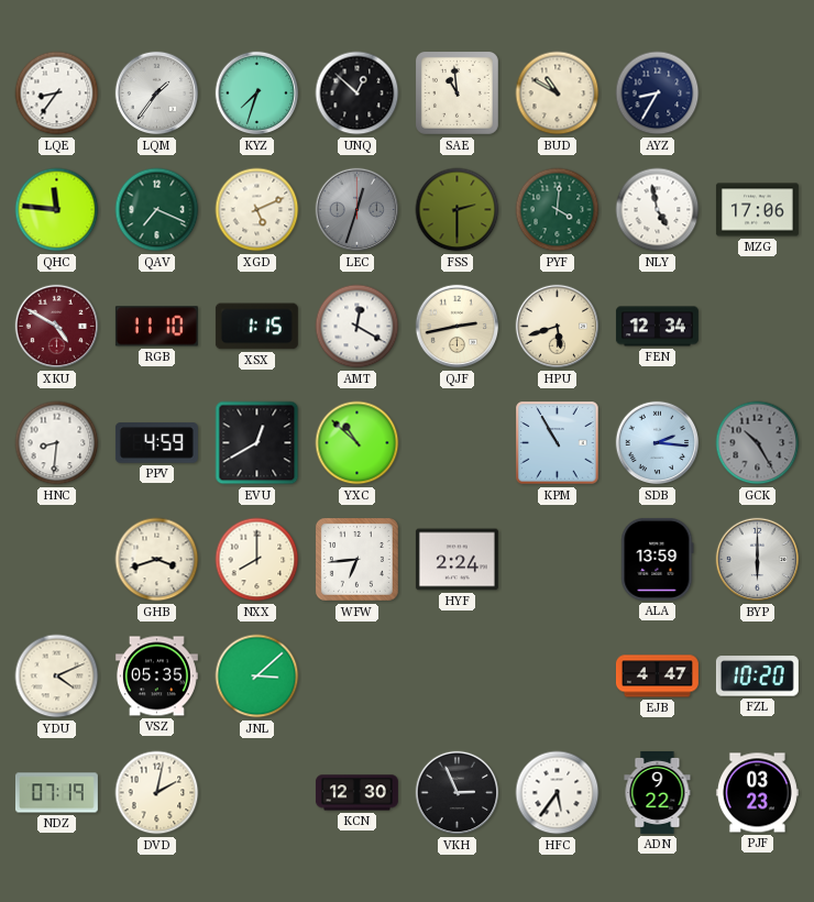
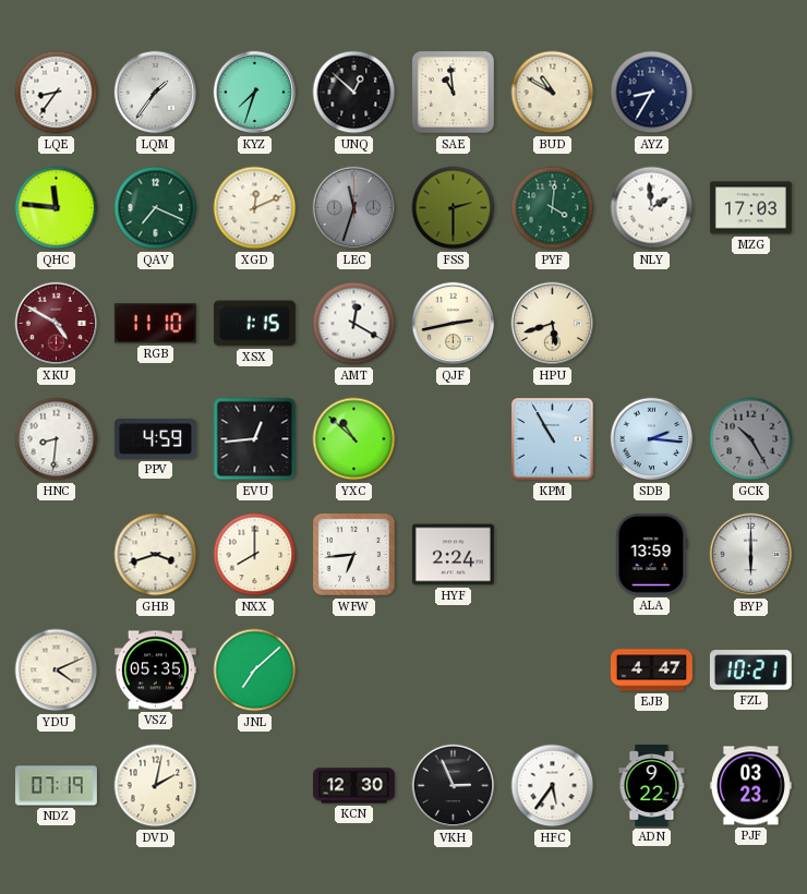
XGD: 5:11 -> 12:11
LEC: 12:33 -> 11:33
NLY: 4:58 -> 1:59
MZG: 17:06 -> 17:03
FEN: 12:34 -> none
EVU: 12:40 -> 12:44
JNL: 3:08 -> 7:08
FZL: 10:20 -> 10:21
